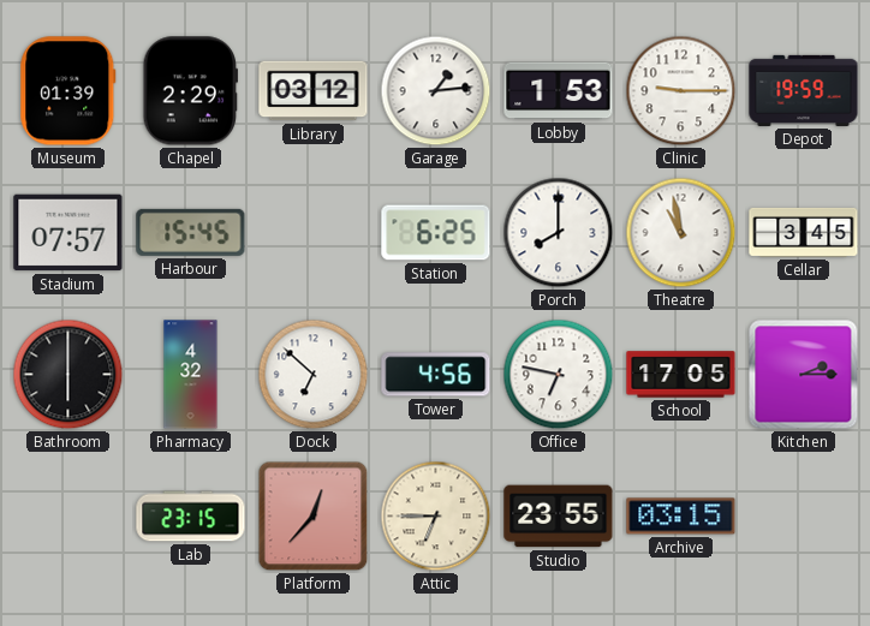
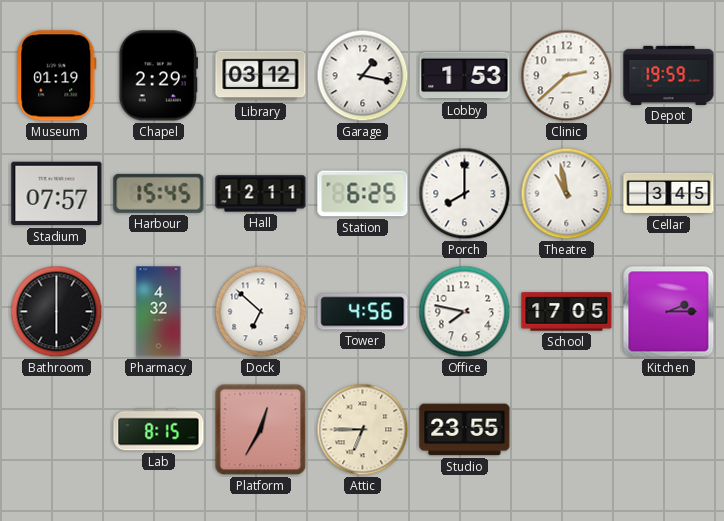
Museum: 01:39 -> 01:19
Garage: 1:14 -> 1:17
Clinic: 9:15 -> 2:38
Hall: none -> 12:11
Office: 6:47 -> 7:47
Lab: 23:15 -> 8:15
Platform: 12:37 -> 12:35
Archive: 03:15 -> none
